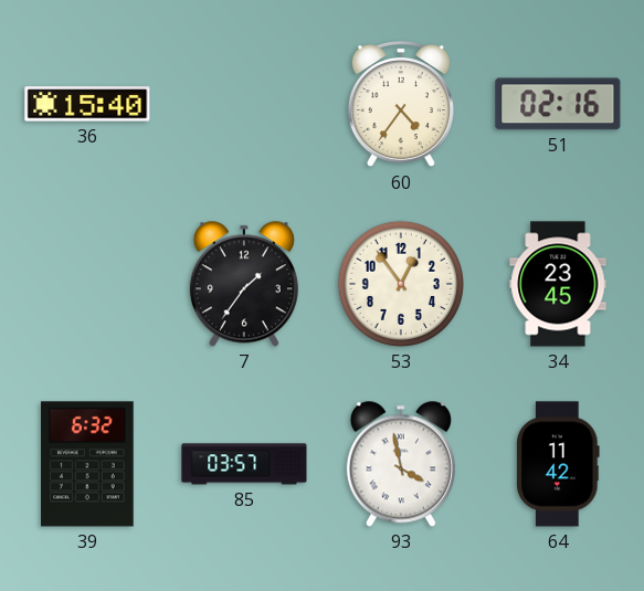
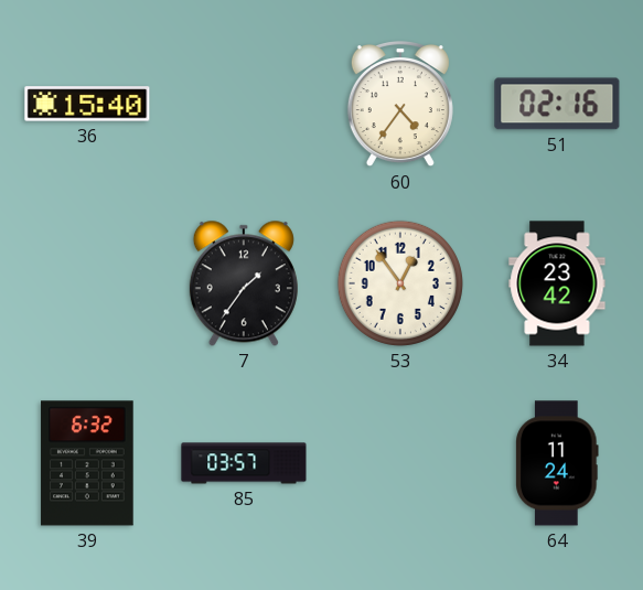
34: 23:45 -> 23:42
93: 3:58 -> none
64: 11:42 -> 11:24
